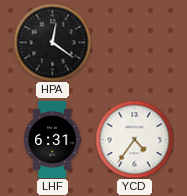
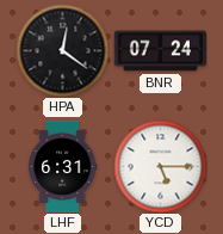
BNR: none -> 07:24
YCD: 4:36 -> 5:15
